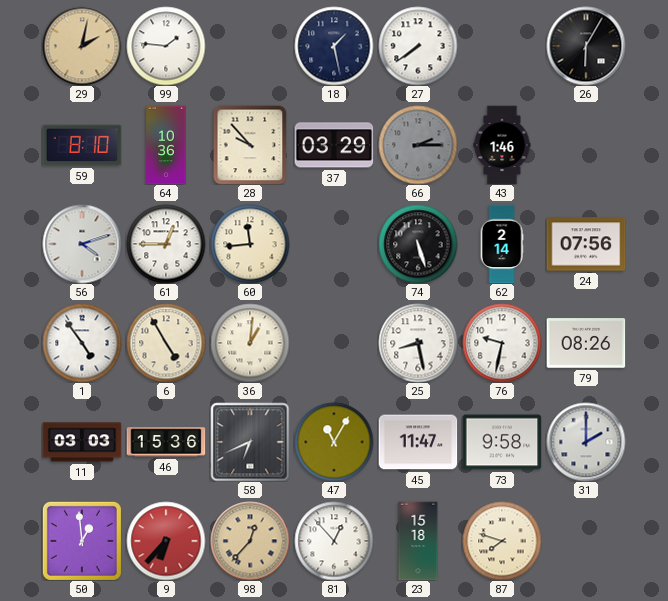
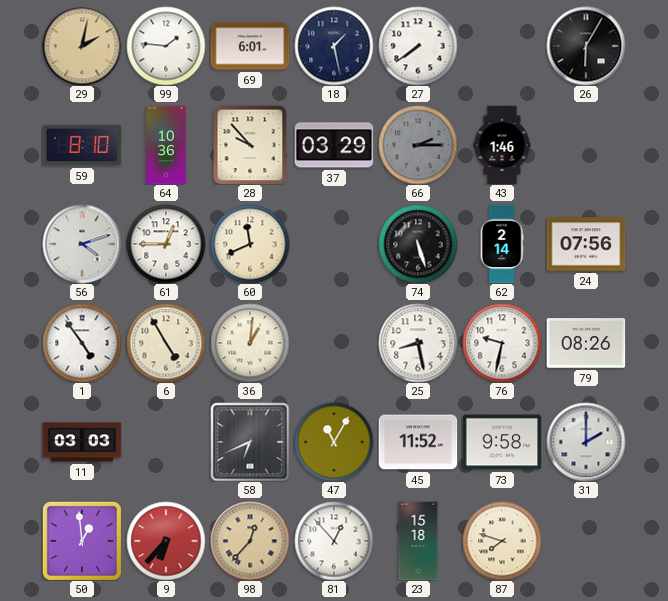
69: none -> 6:01
60: 11:44 -> 11:41
46: 15:36 -> none
45: 11:47 -> 11:52
